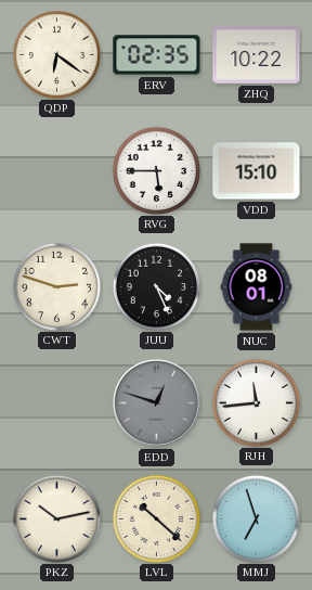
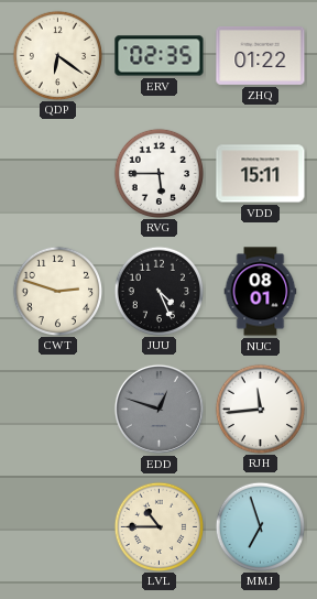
ZHQ: 10:22 -> 01:22
VDD: 15:10 -> 15:11
PKZ: 10:13 -> none
LVL: 10:22 -> 10:45
